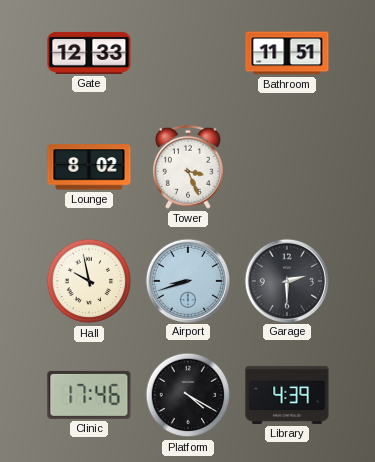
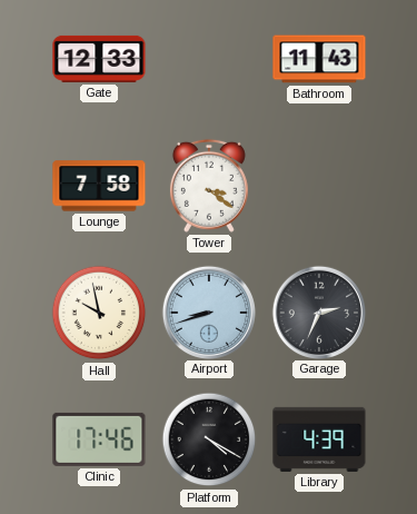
Bathroom: 11:51 -> 11:43
Lounge: 8:02 -> 7:58
Tower: 3:26 -> 3:21
Garage: 2:30 -> 2:34
